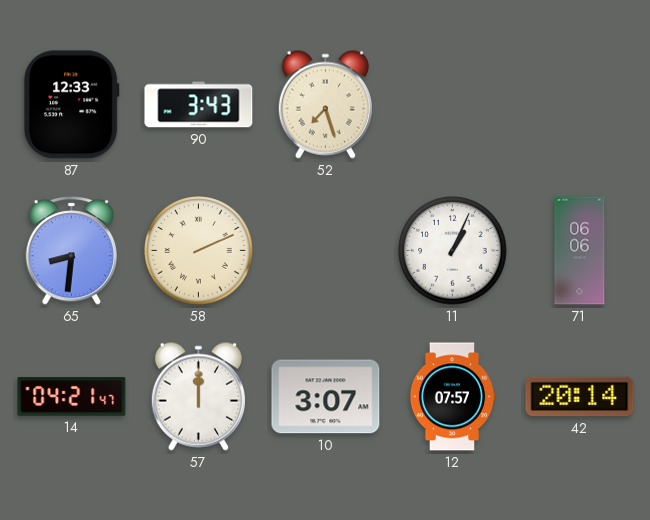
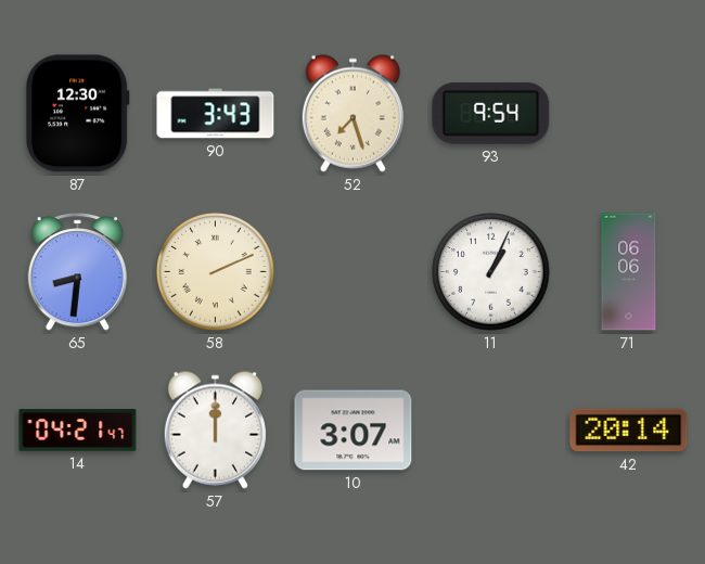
87: 12:33 -> 12:30
93: none -> 9:54
12: 07:57 -> none
